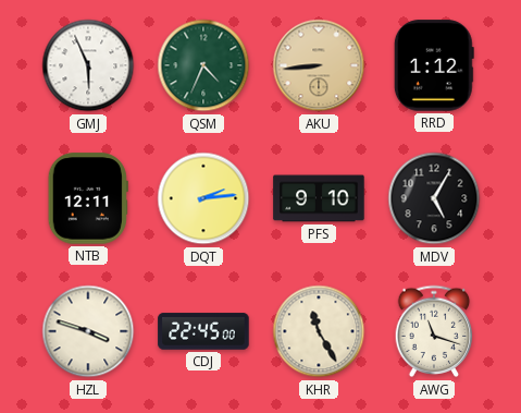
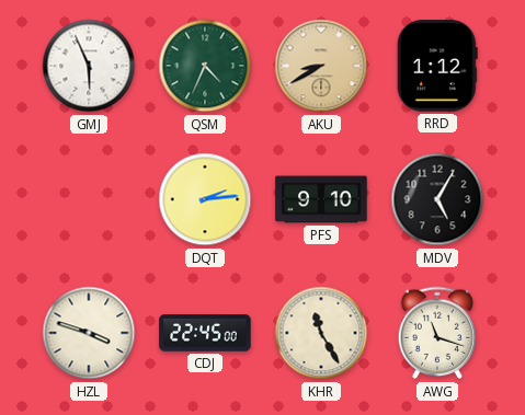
AKU: 8:44 -> 8:40
NTB: 12:11 -> none
